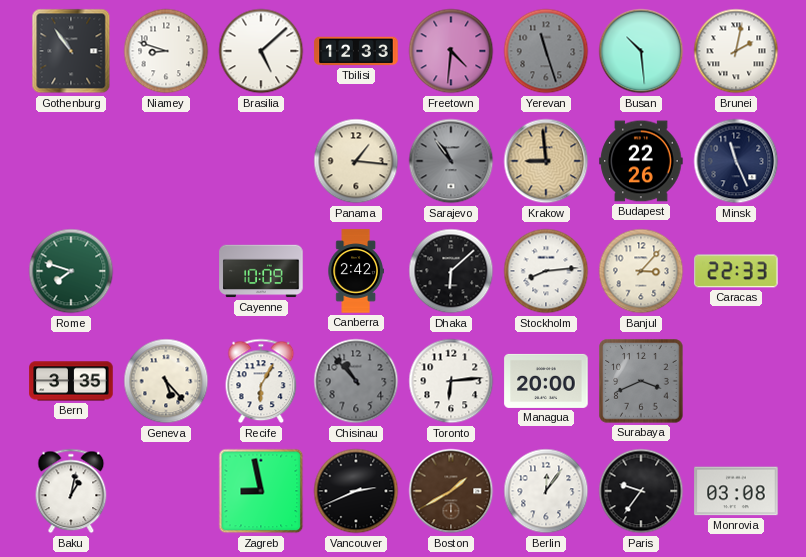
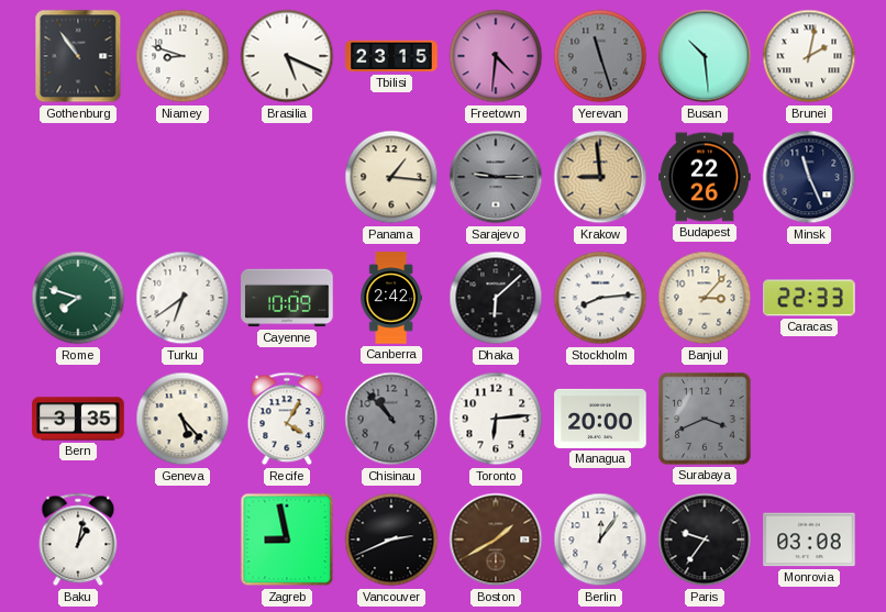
Brasilia: 5:08 -> 5:19
Tbilisi: 12:33 -> 23:15
Sarajevo: 10:54 -> 9:15
Turku: none -> 6:39
Recife: 6:05 -> 4:05
